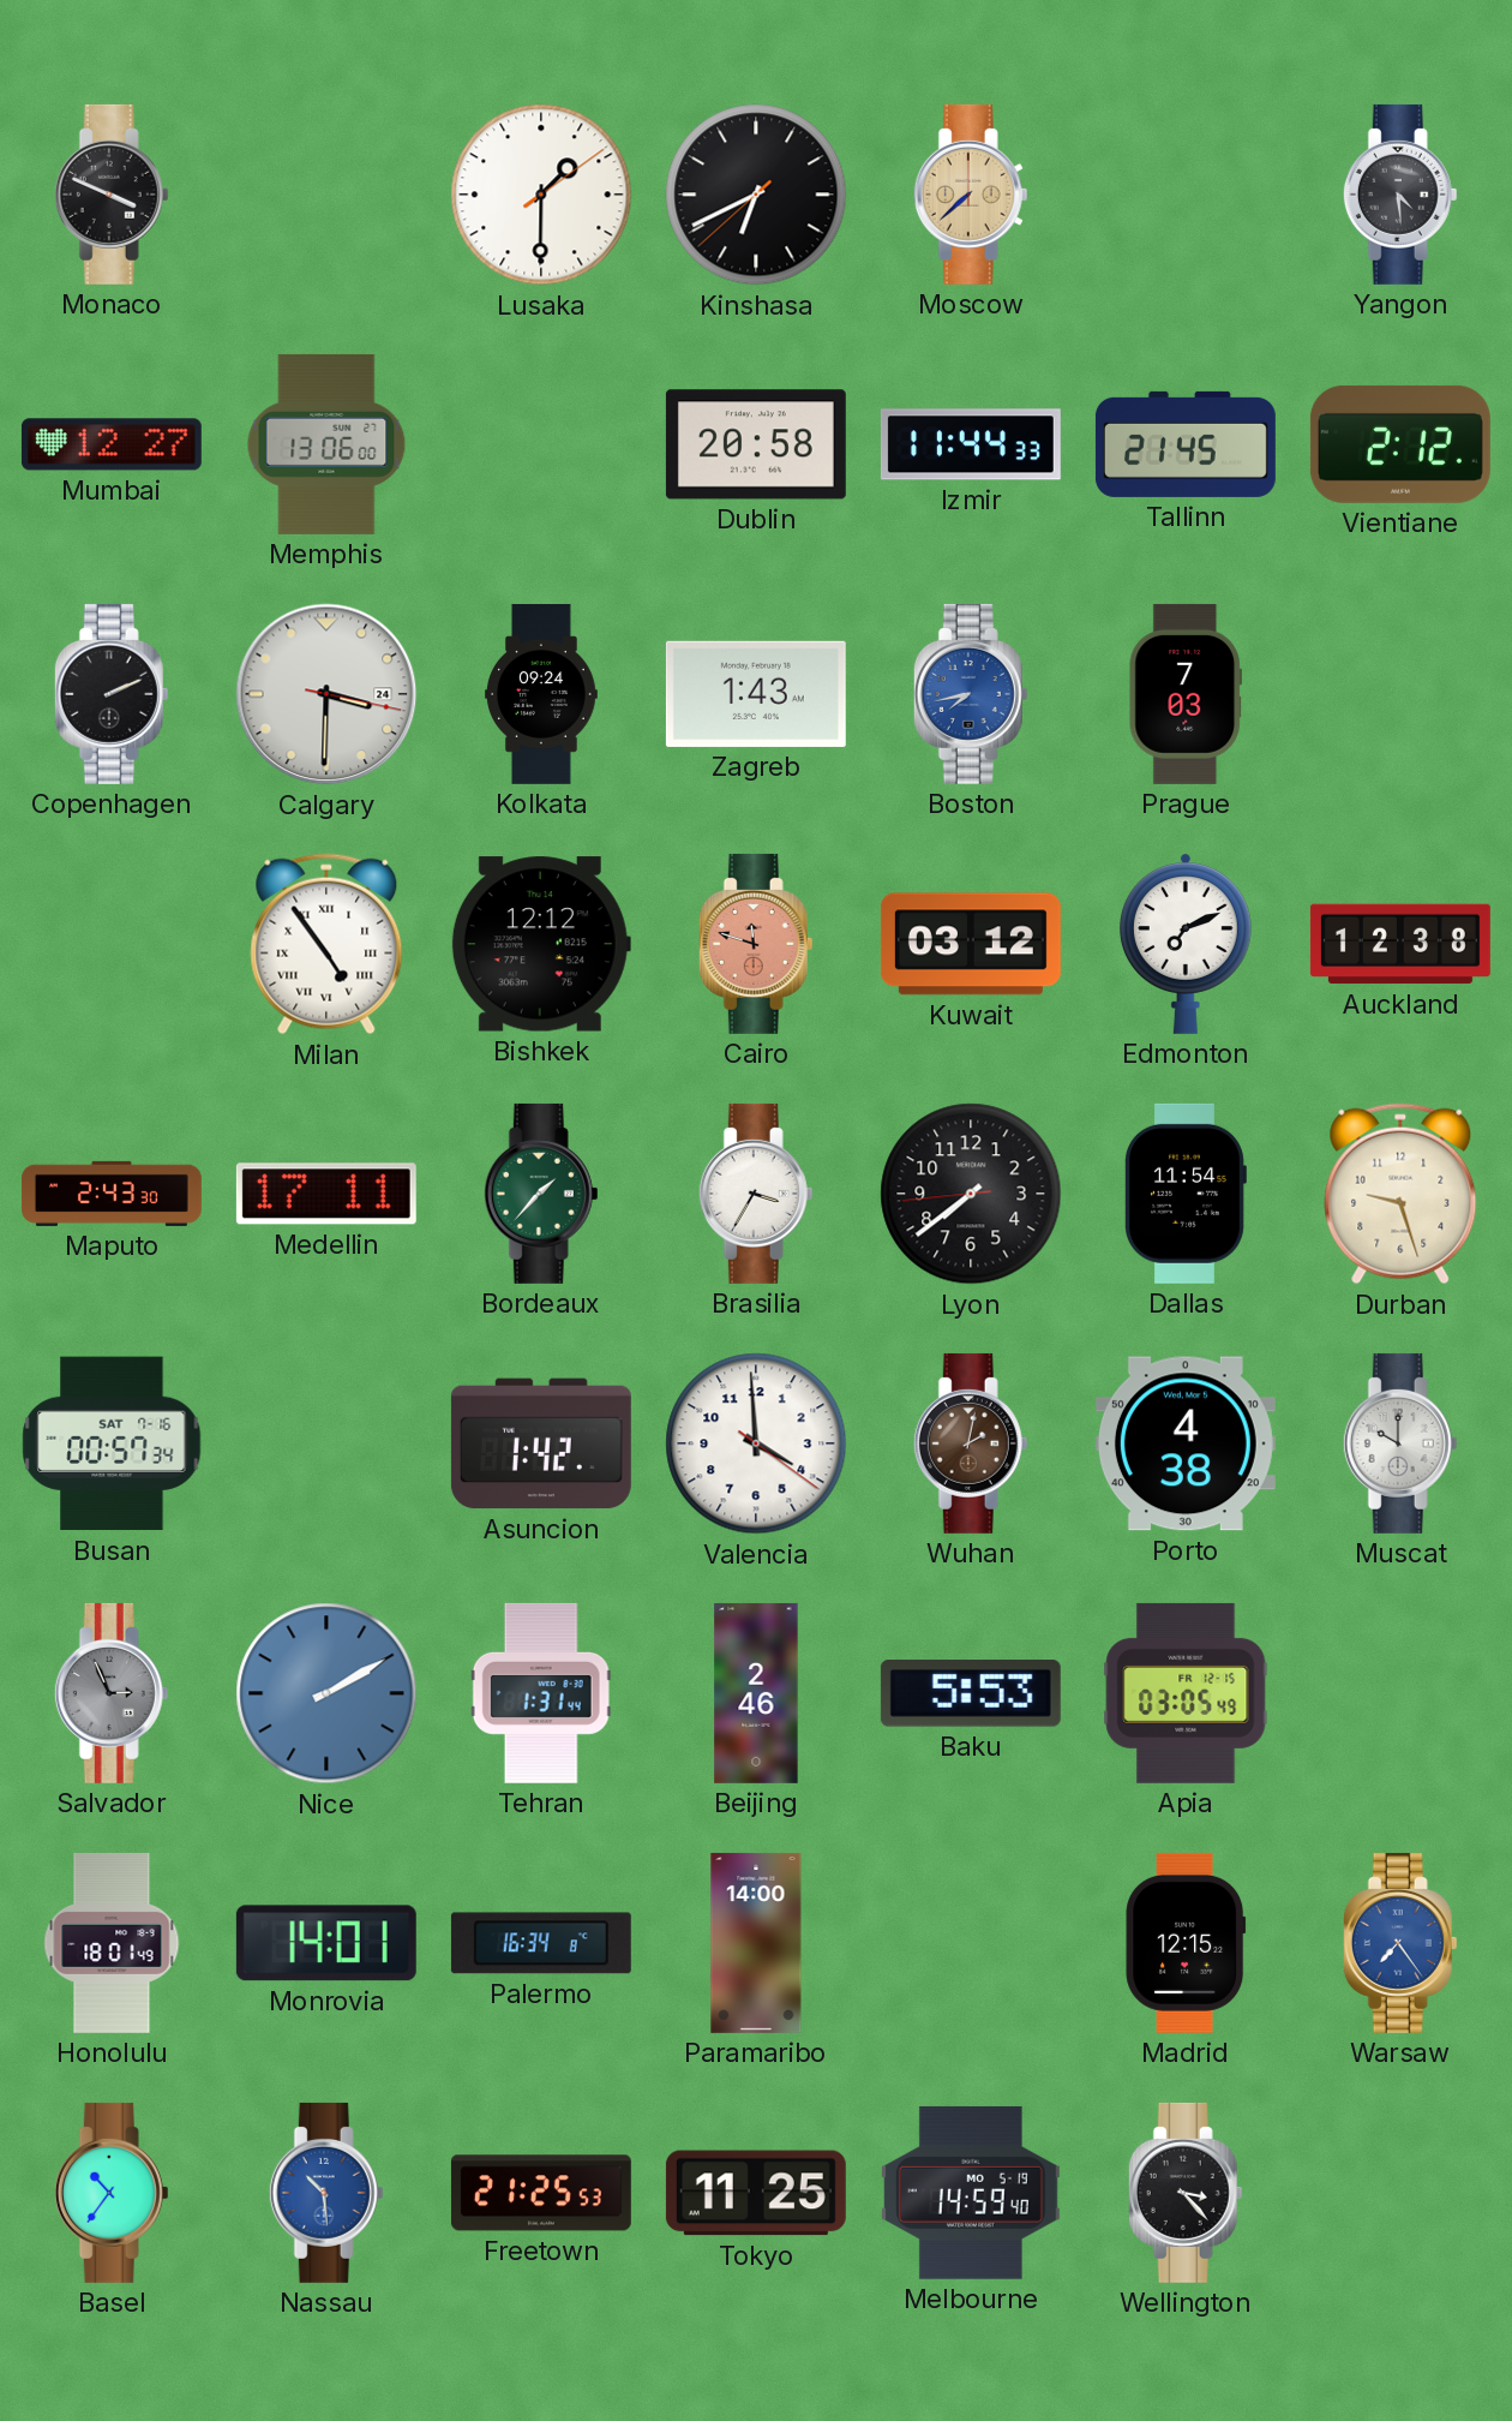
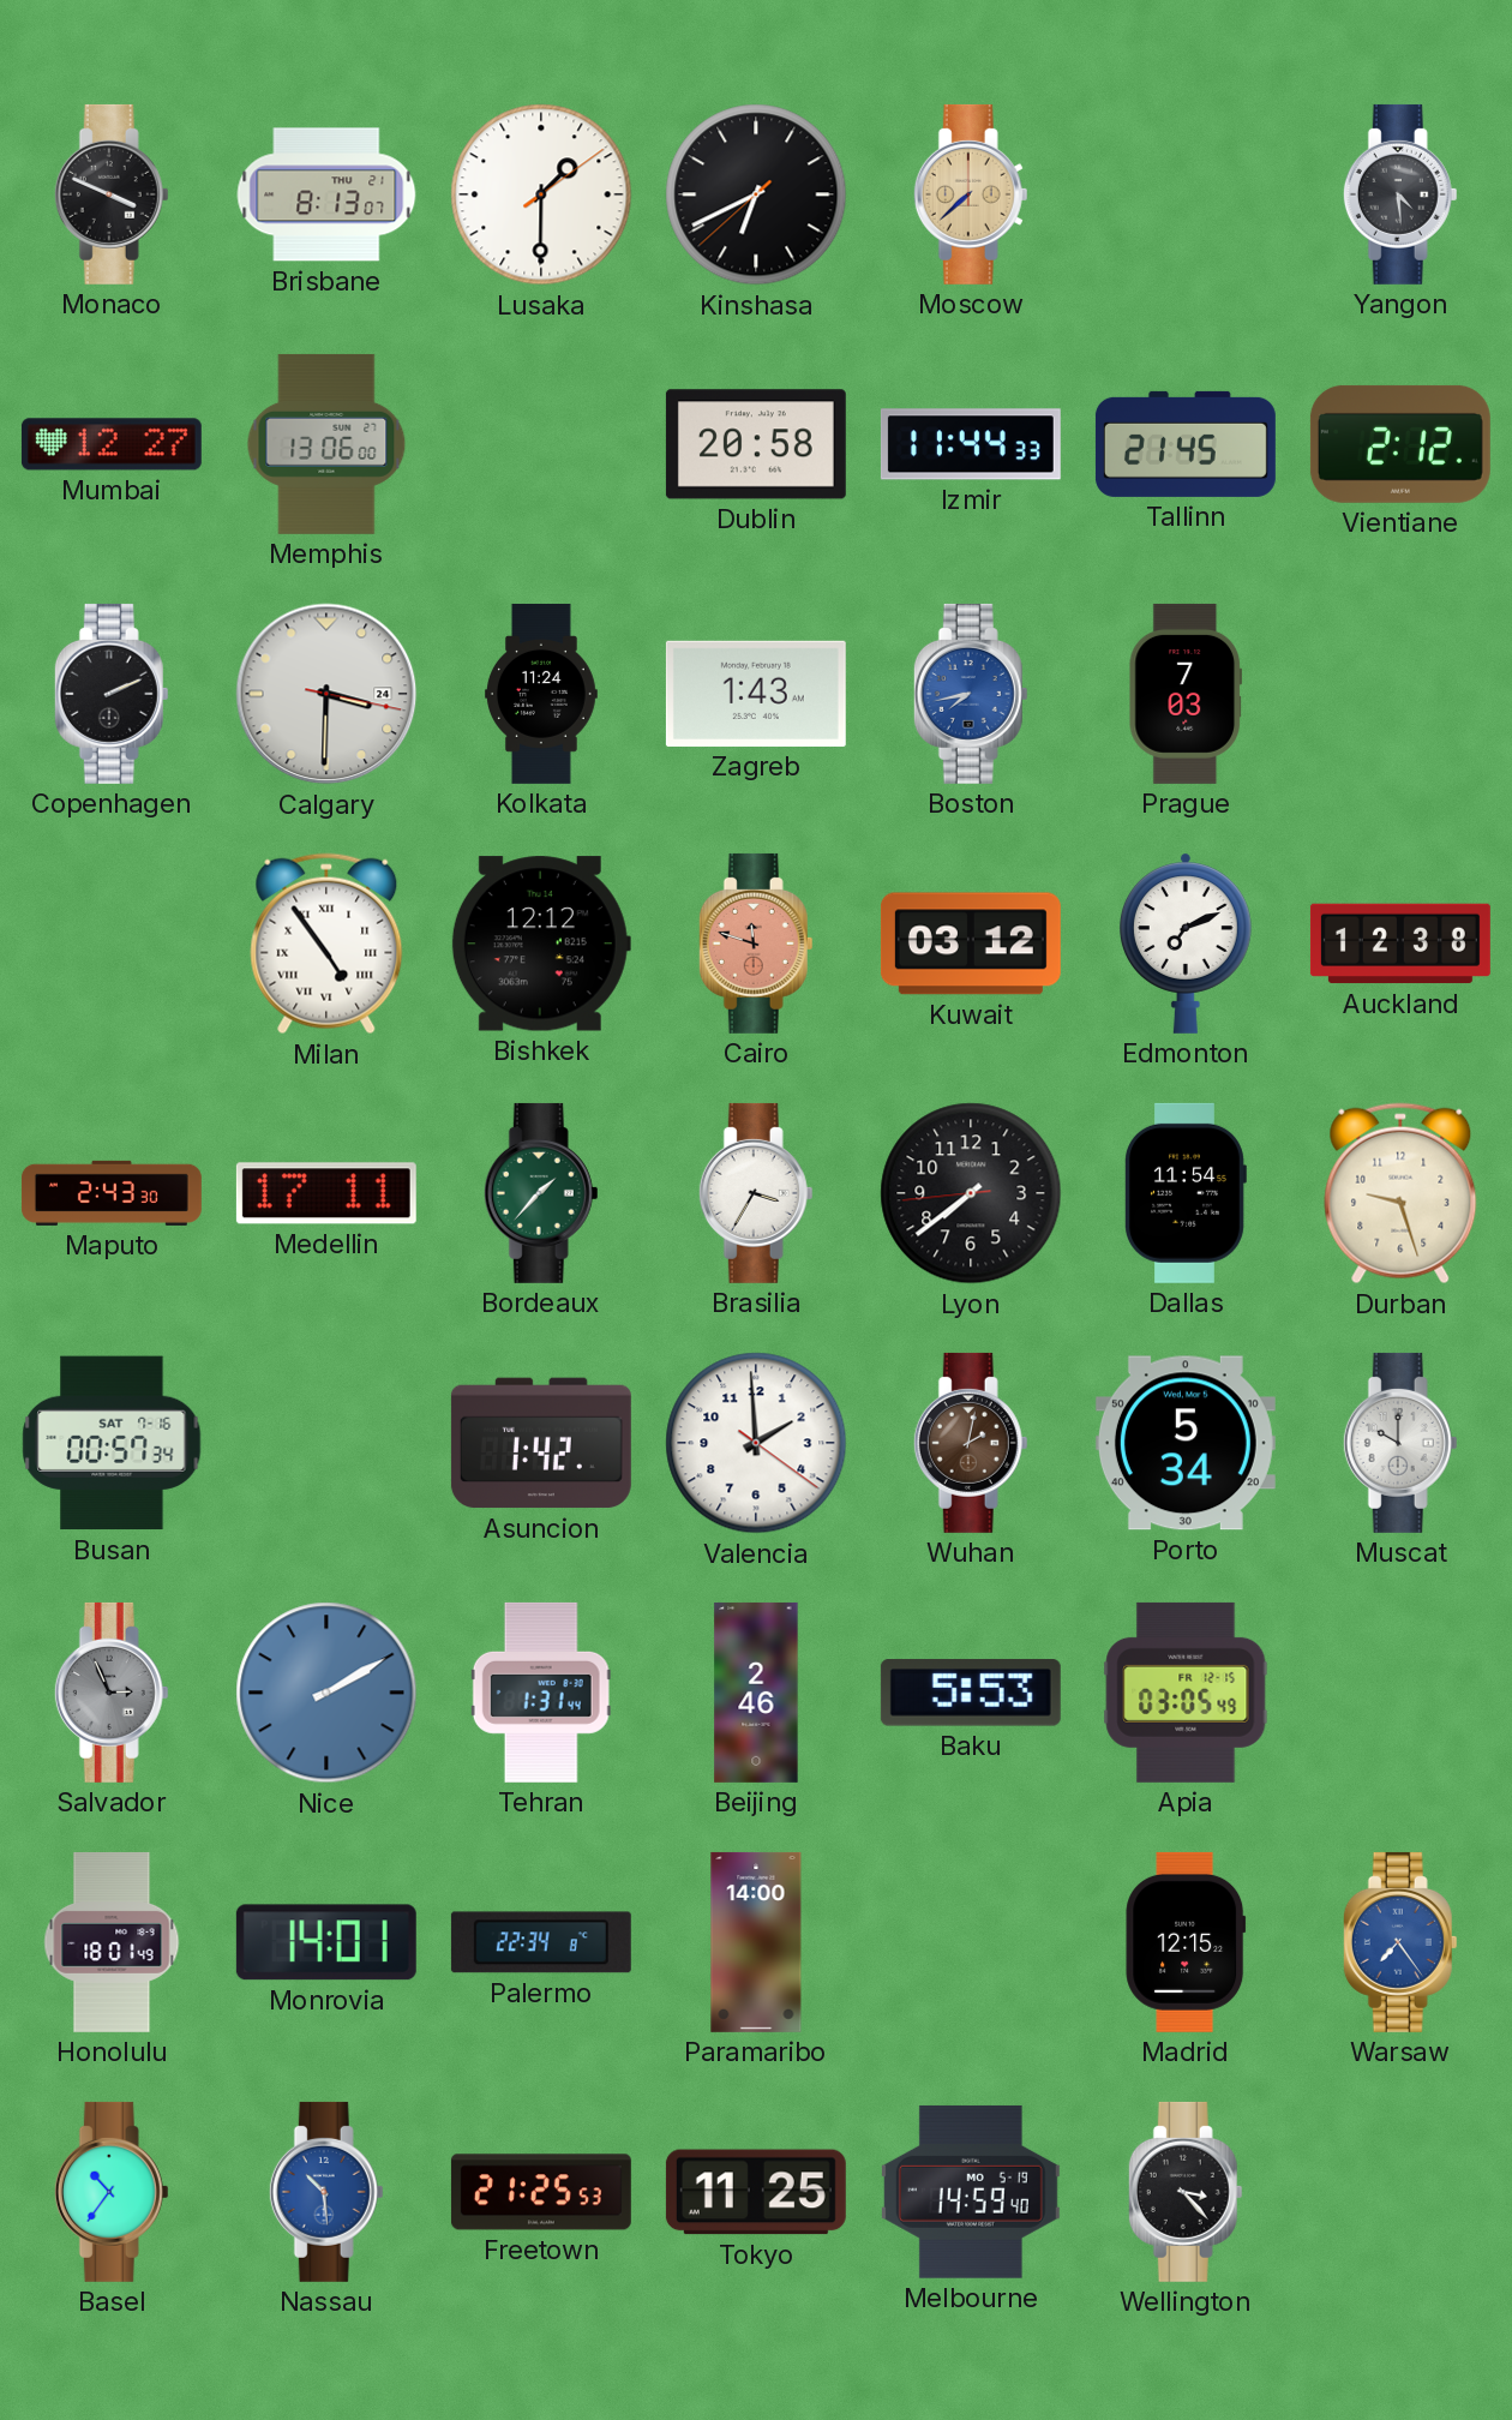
Brisbane: none -> 8:13
Kolkata: 09:24 -> 11:24
Valencia: 3:59 -> 1:59
Porto: 4:38 -> 5:34
Palermo: 16:34 -> 22:34
